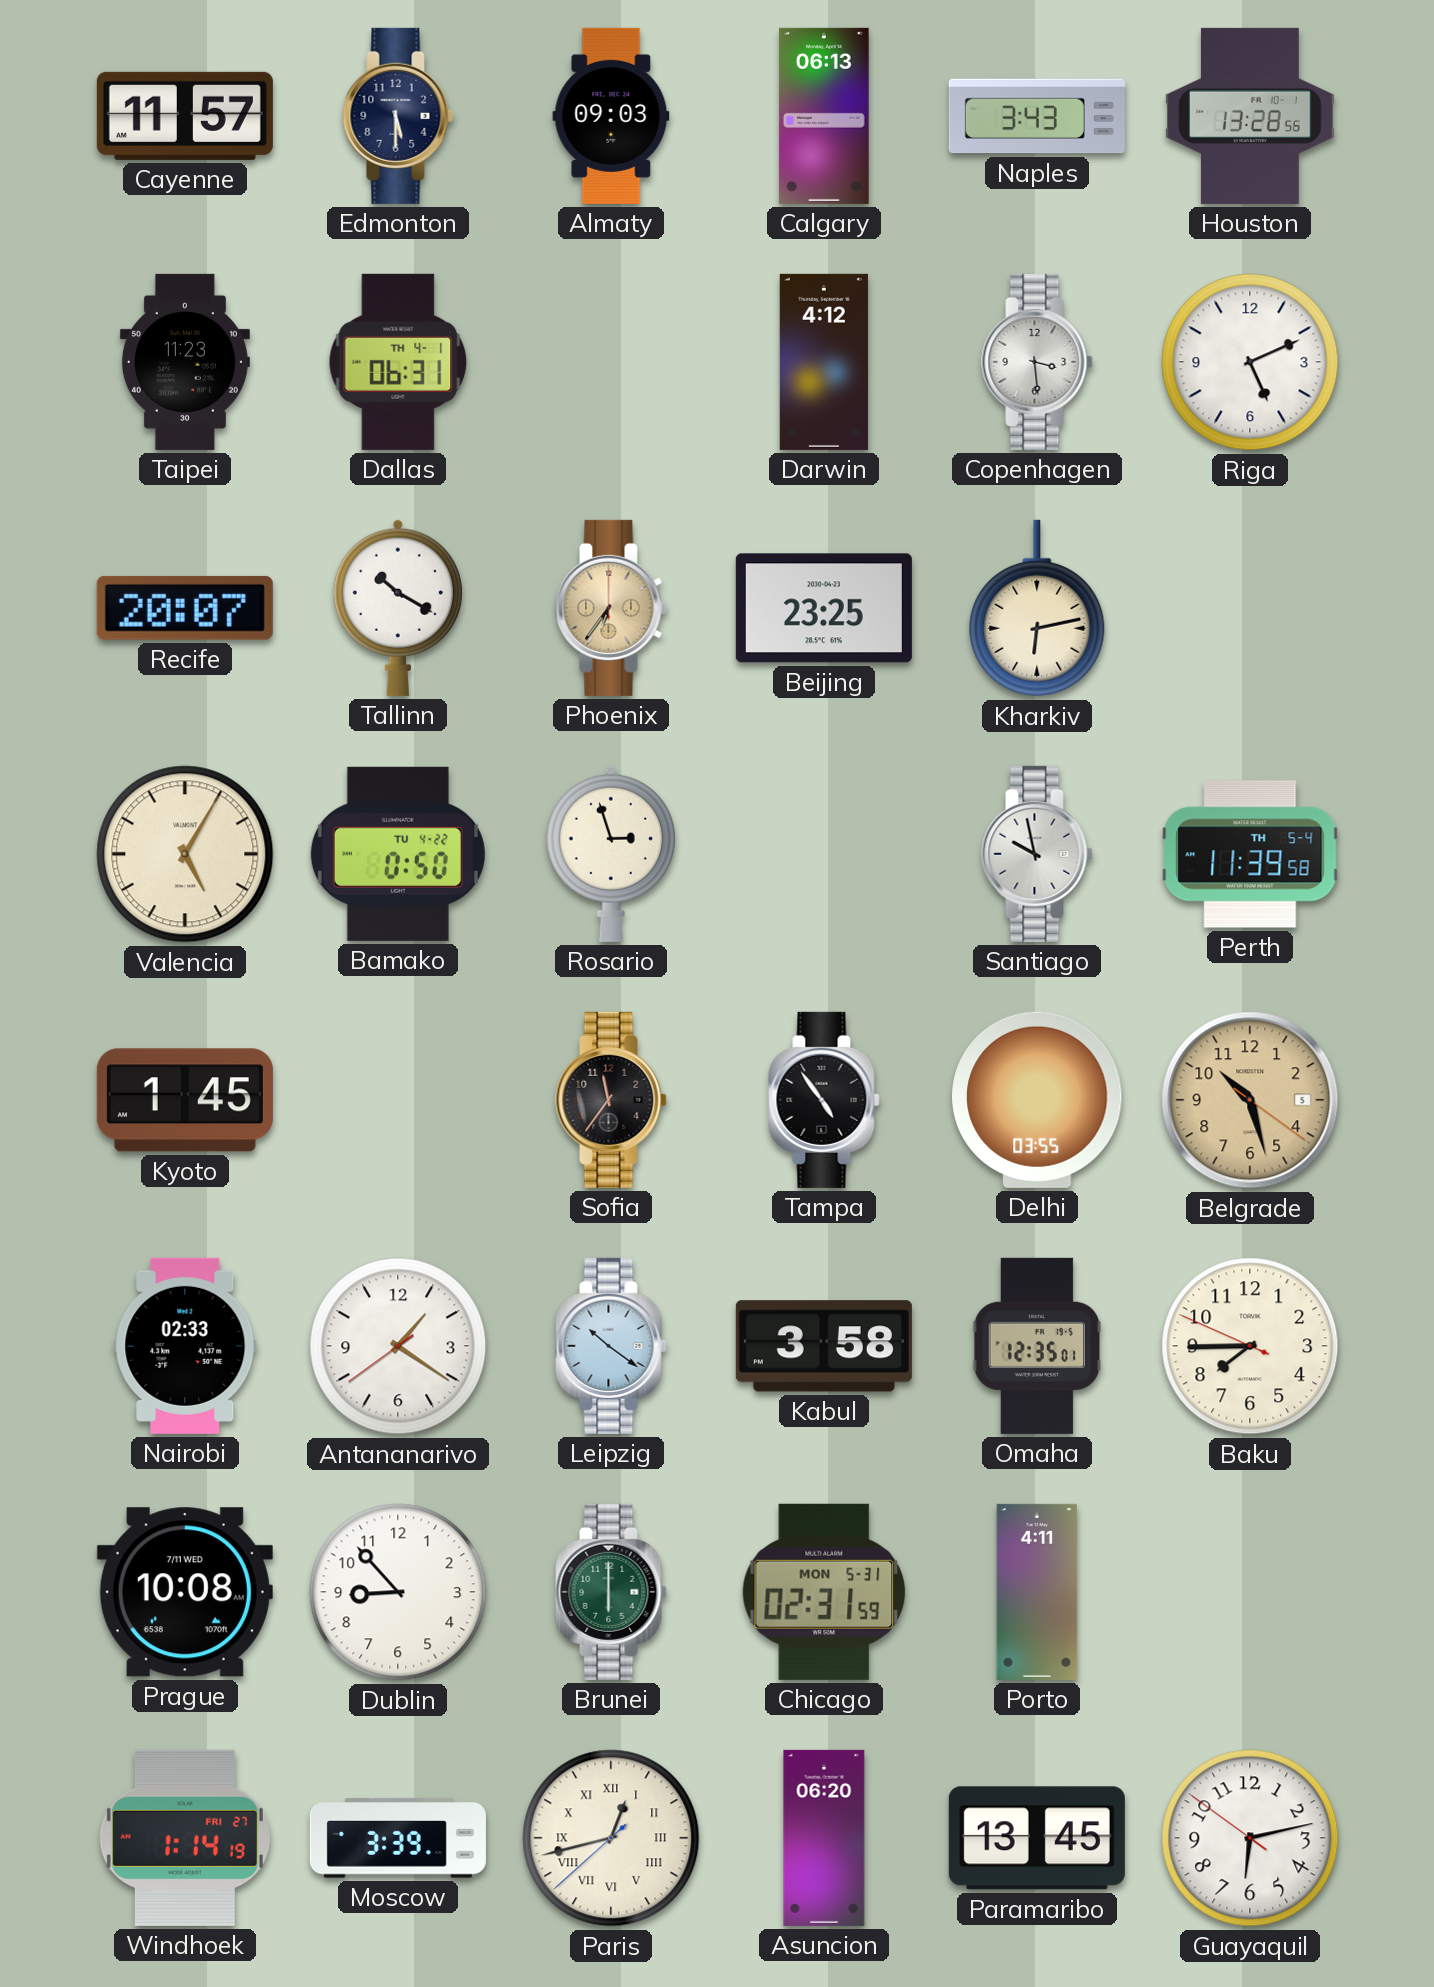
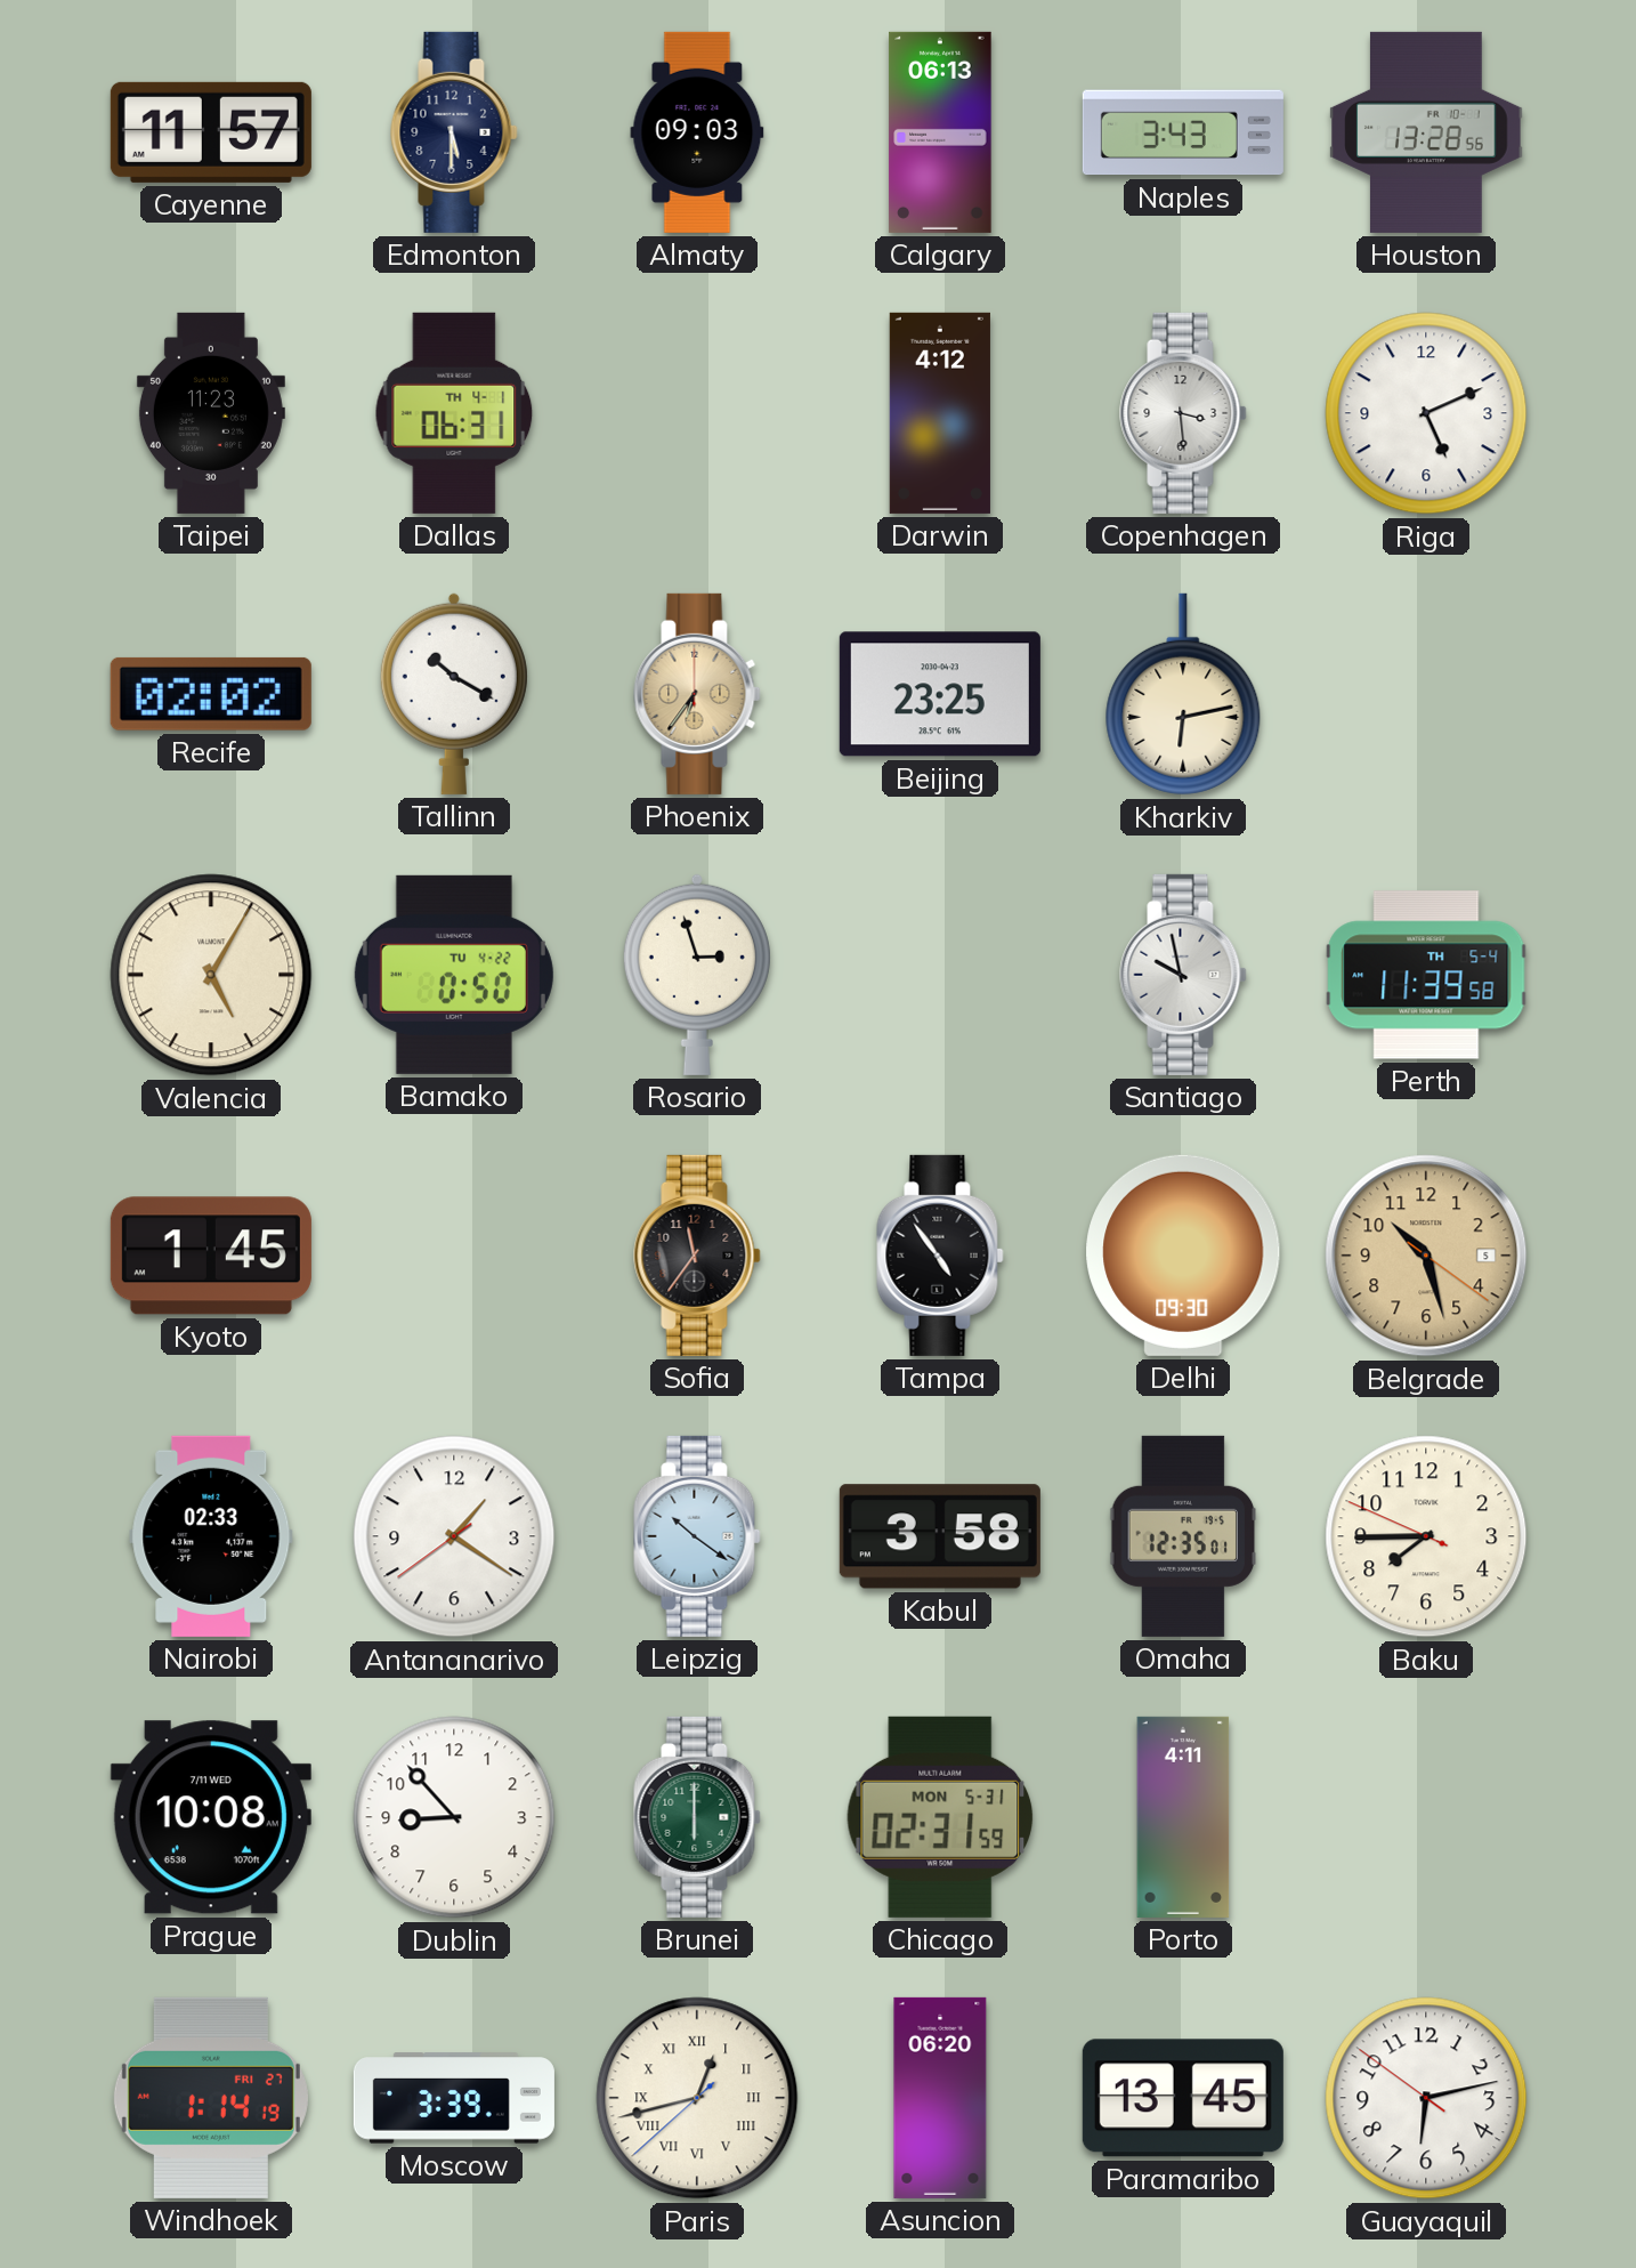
Recife: 20:07 -> 02:02
Delhi: 03:55 -> 09:30
